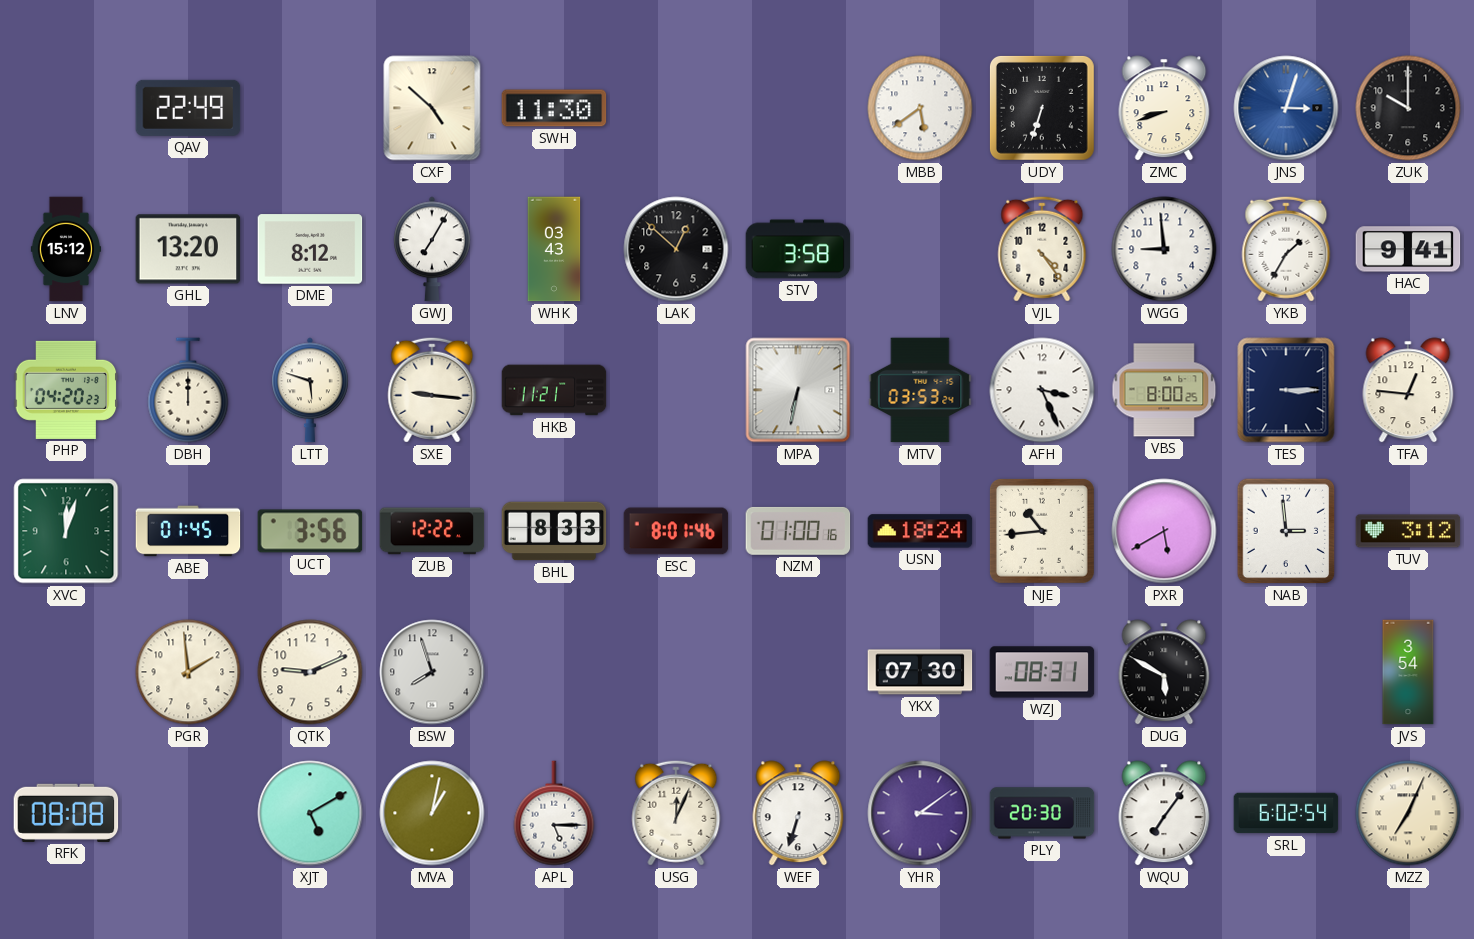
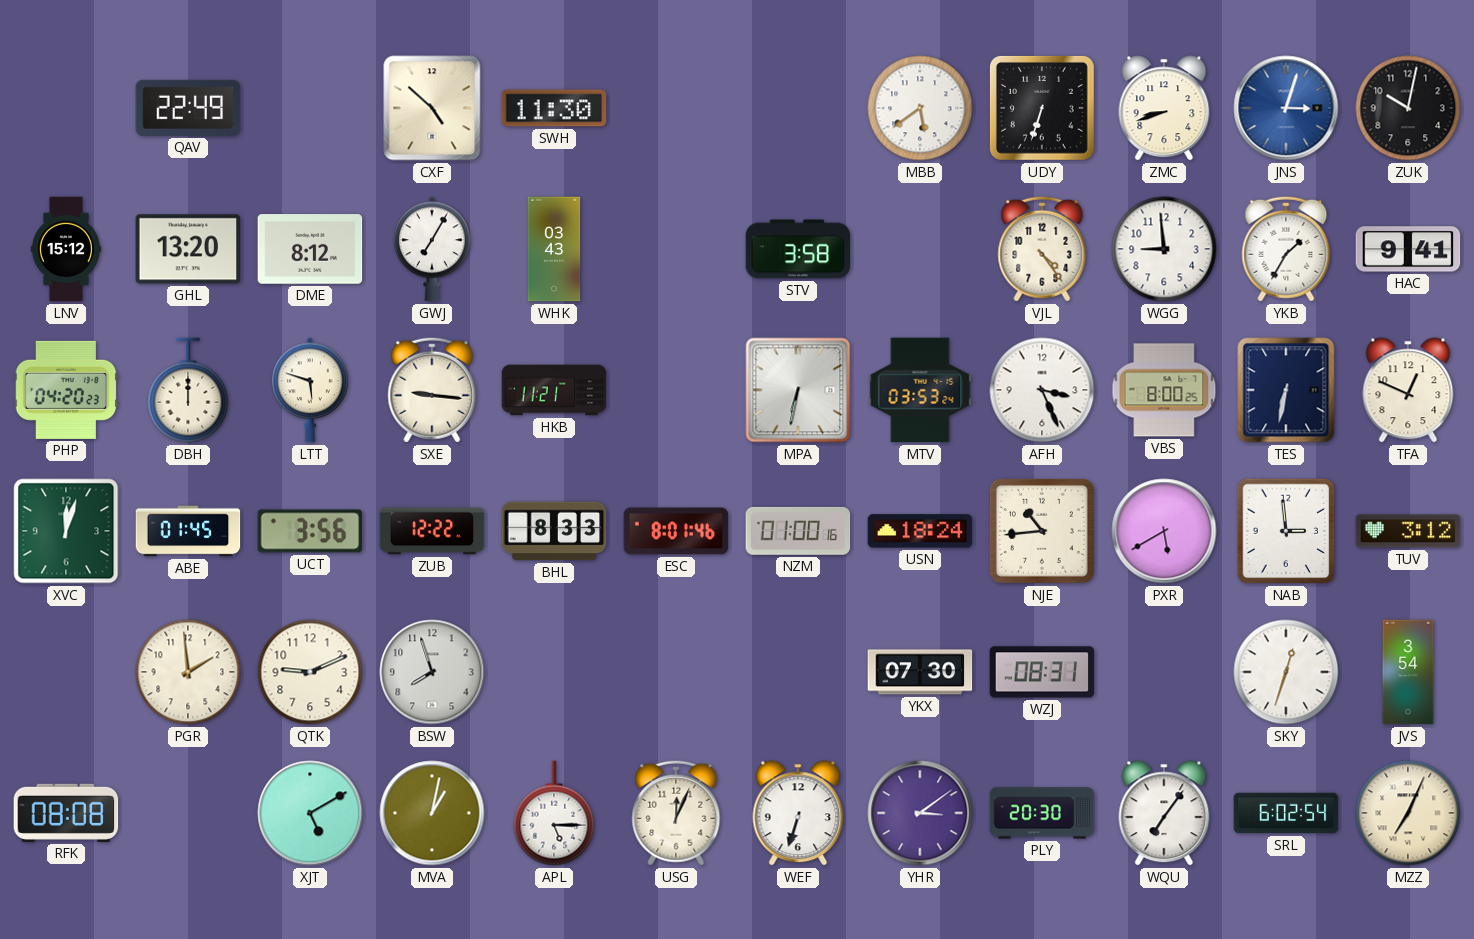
ZUK: 10:00 -> 10:02
LAK: 12:52 -> none
TES: 3:15 -> 6:32
TFA: 12:46 -> 12:49
DUG: 5:50 -> none
SKY: none -> 12:33
